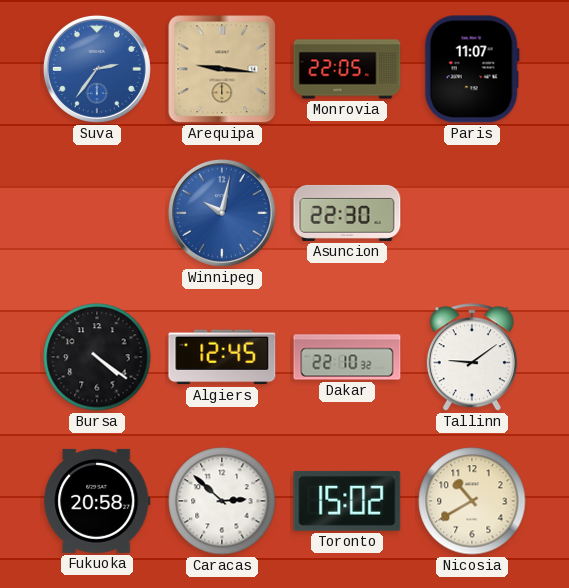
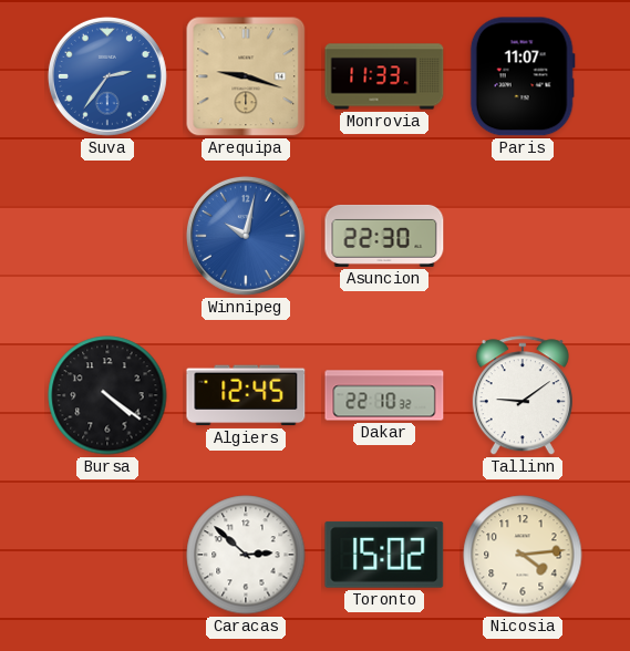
Arequipa: 9:16 -> 9:18
Monrovia: 22:05 -> 11:33
Fukuoka: 20:58 -> none
Nicosia: 10:40 -> 4:14
